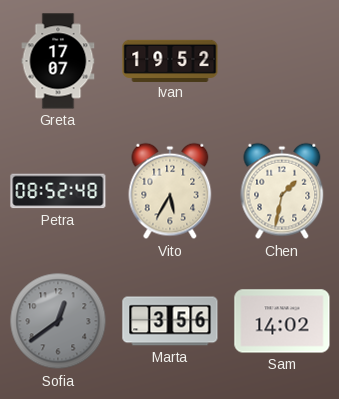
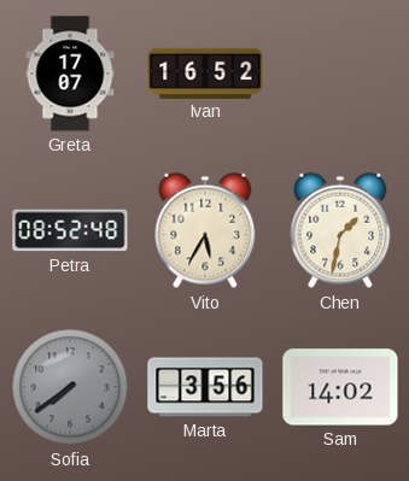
Ivan: 19:52 -> 16:52
Sofia: 12:39 -> 7:39
